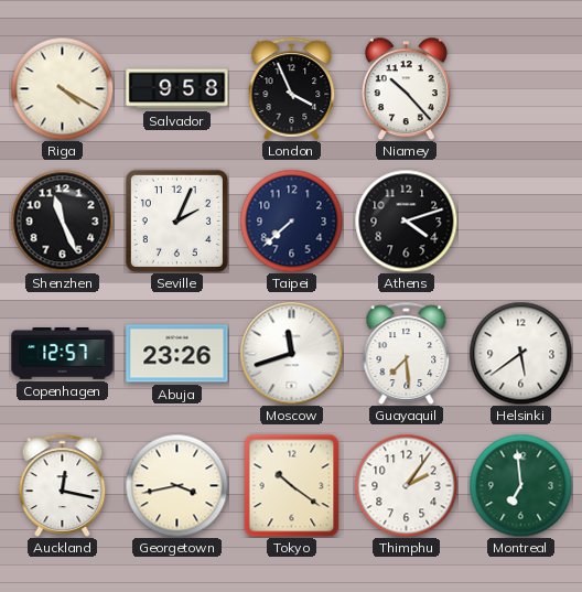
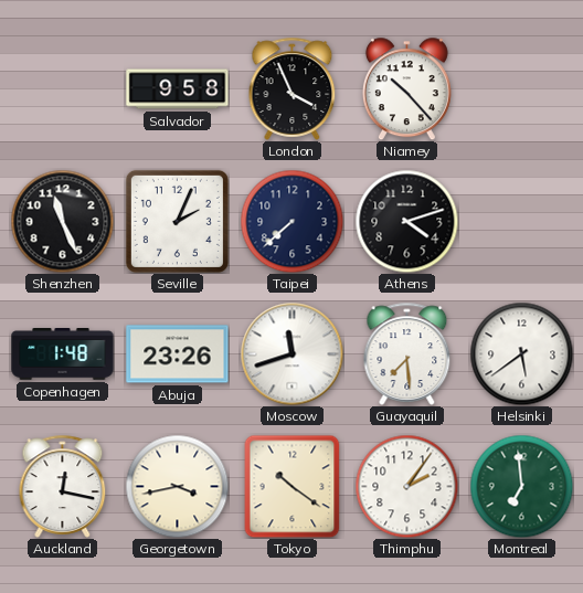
Riga: 4:20 -> none
Copenhagen: 12:57 -> 1:48
